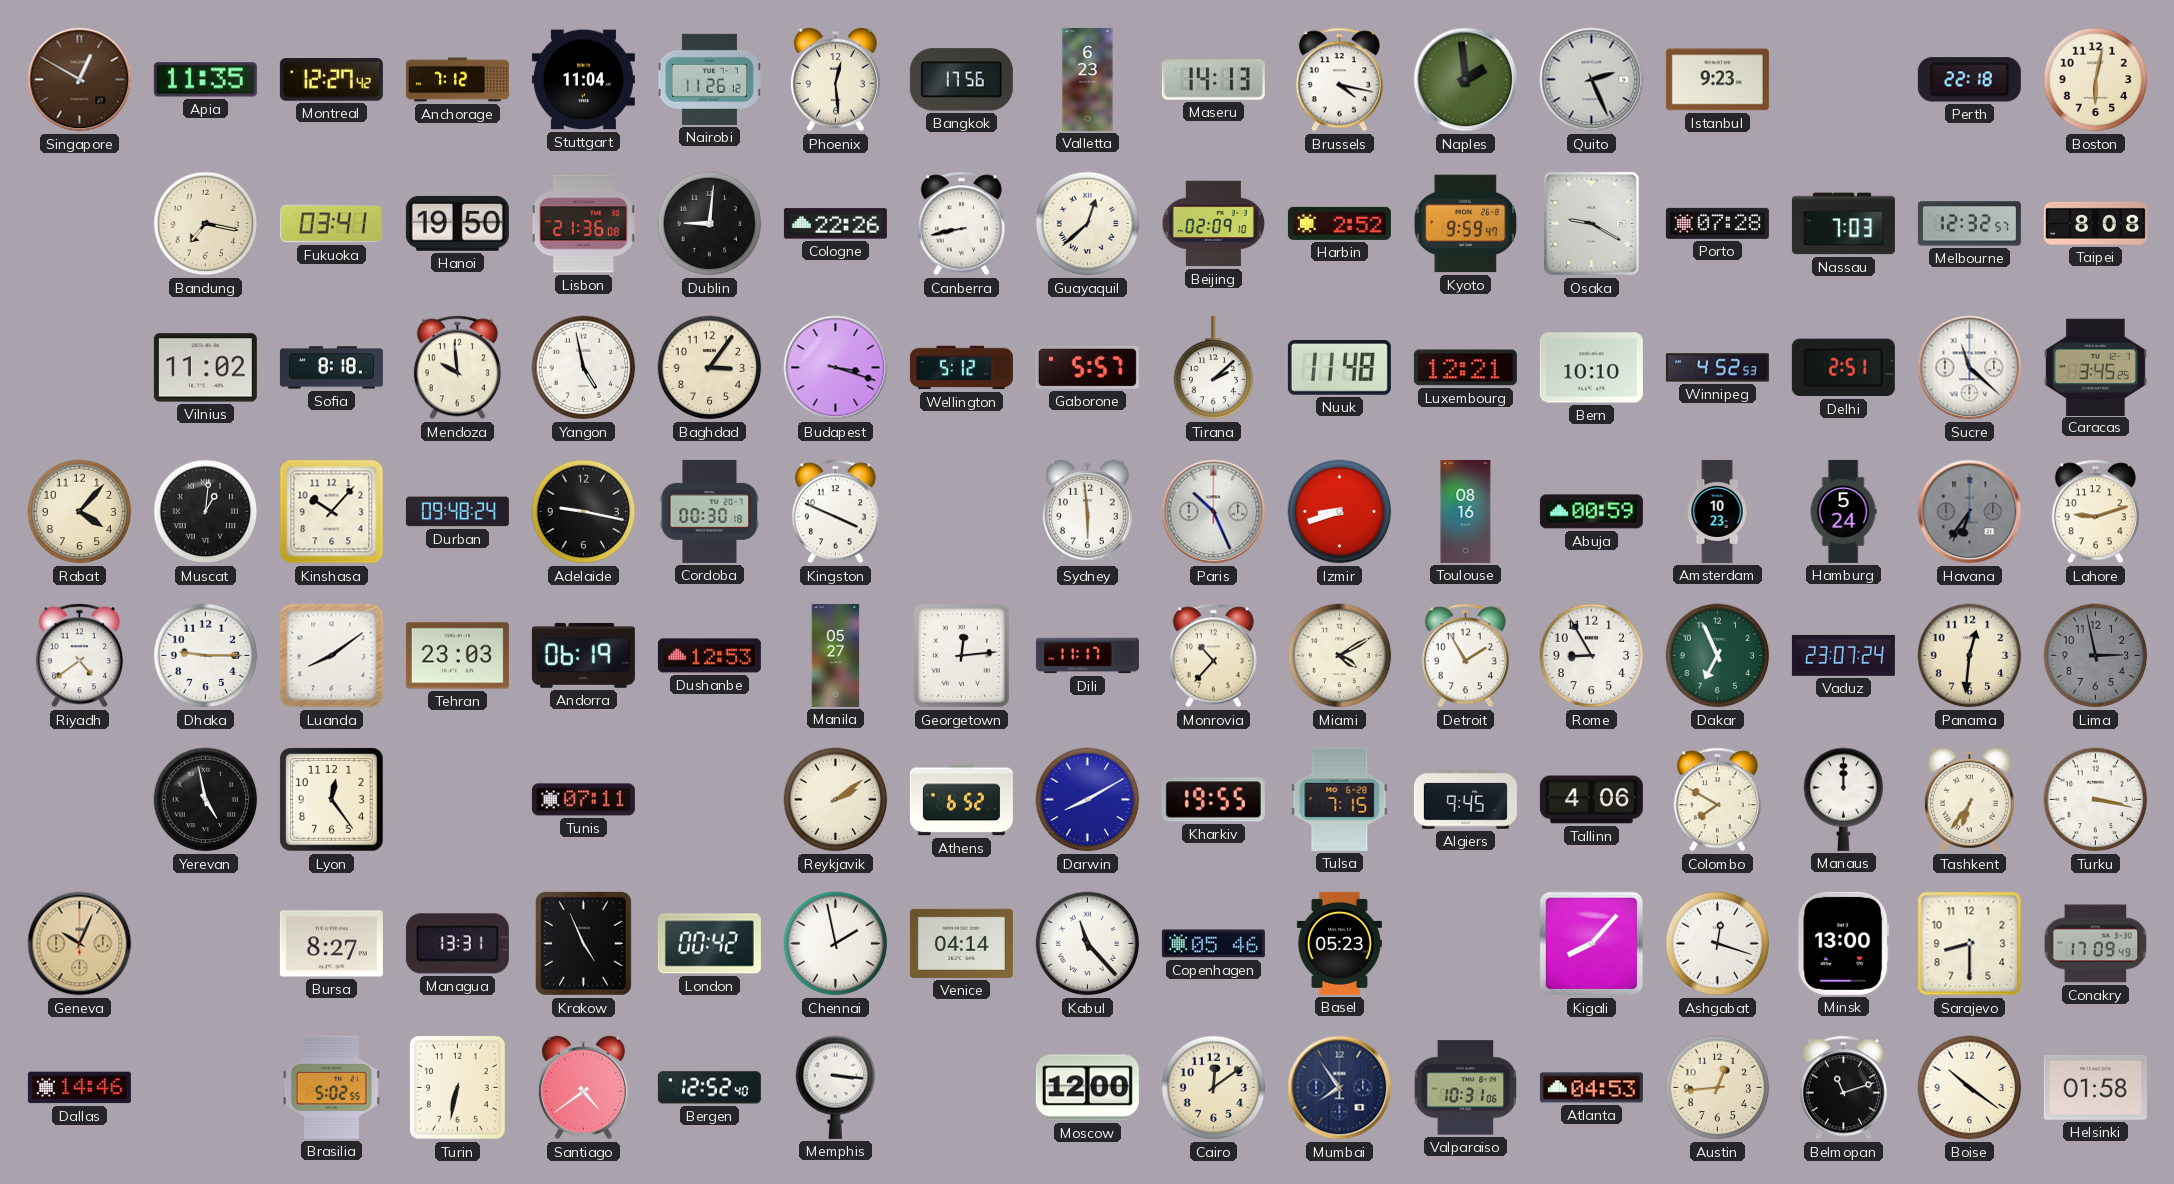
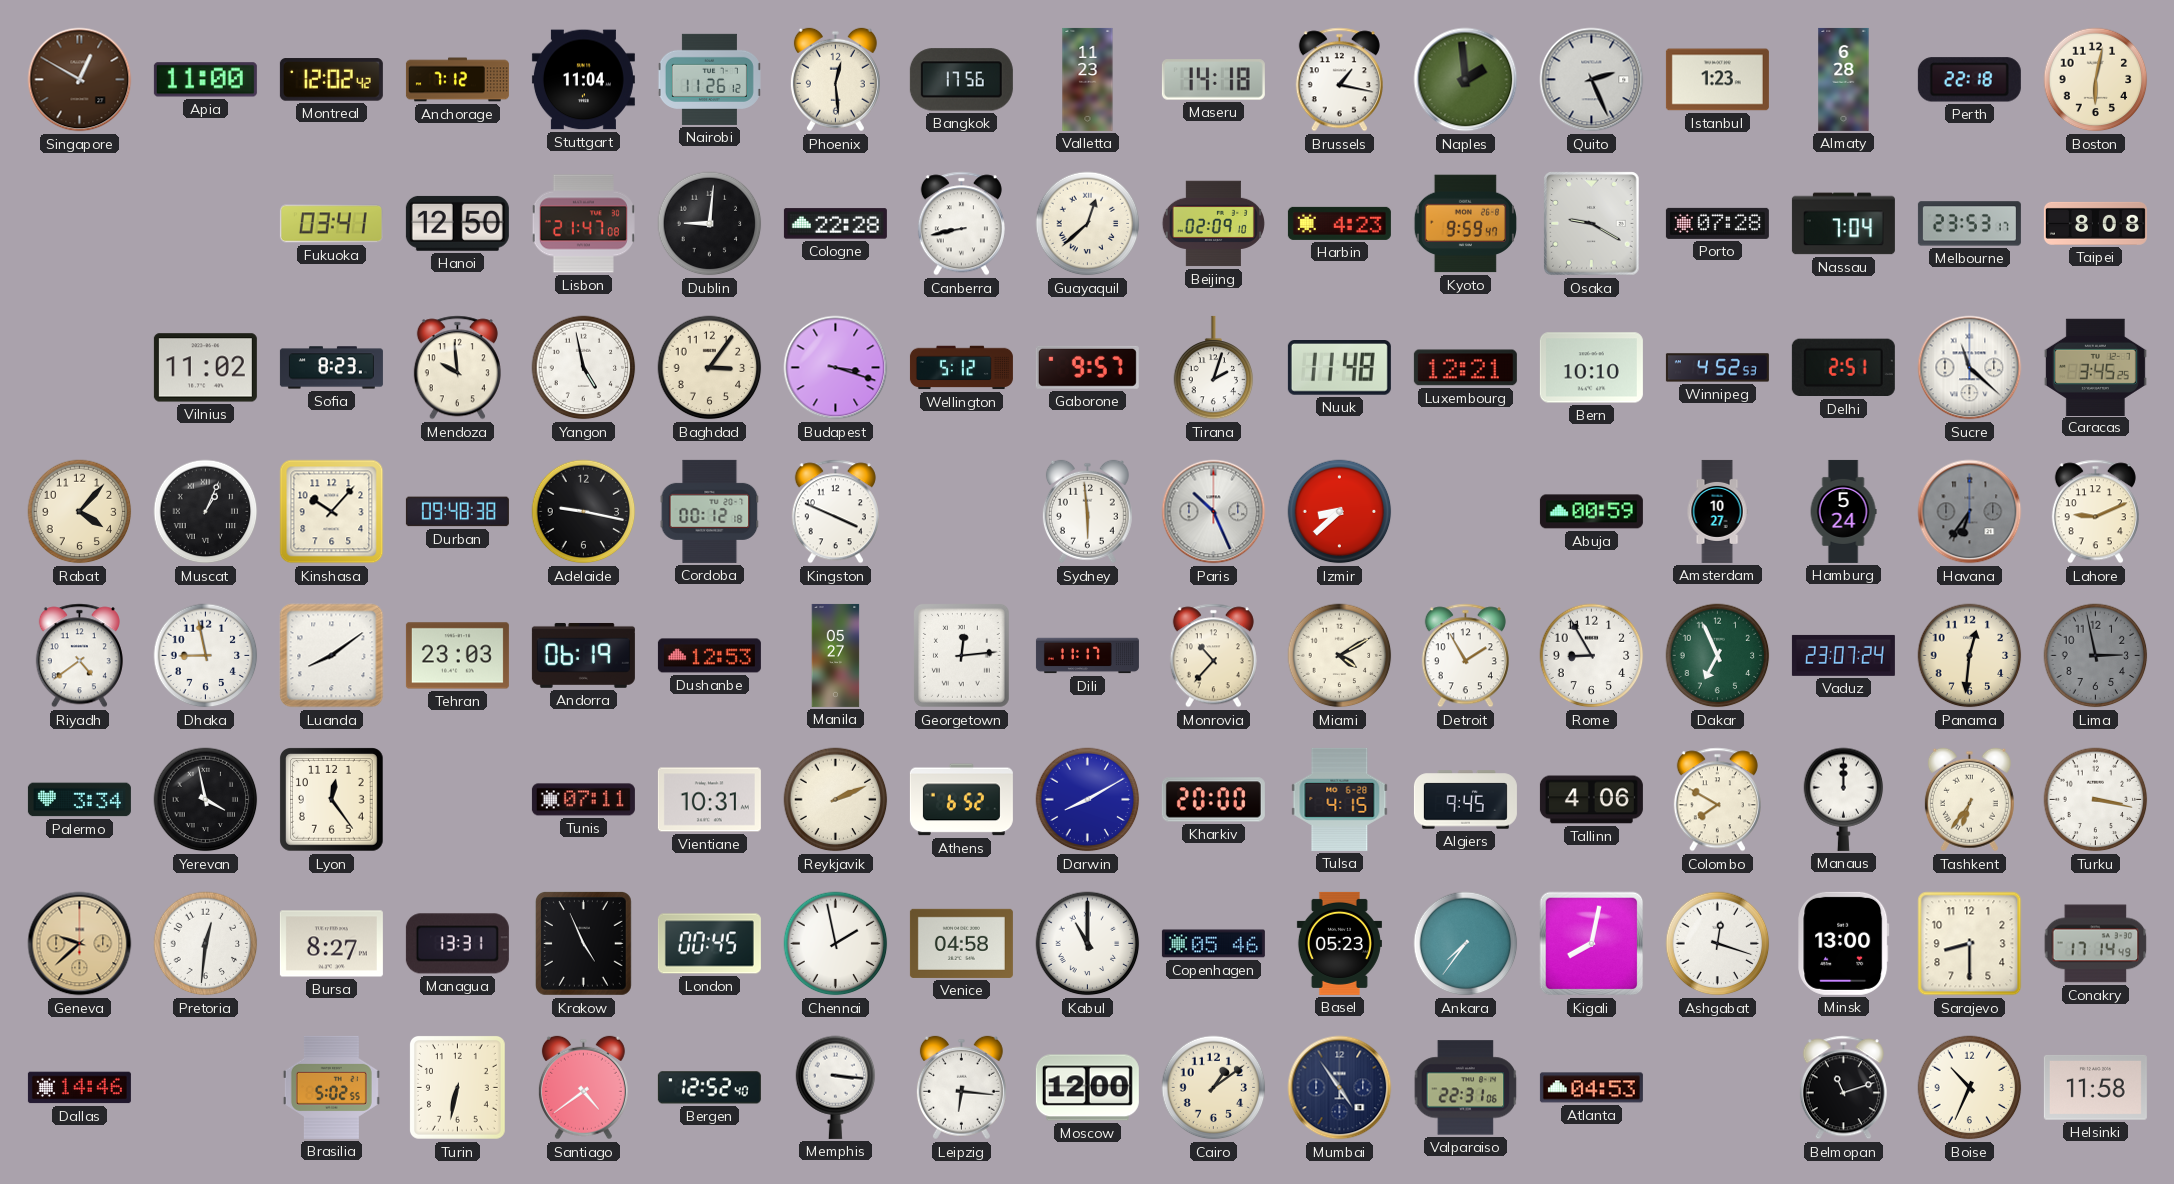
Apia: 11:35 -> 11:00
Montreal: 12:27 -> 12:02
Valletta: 6:23 -> 11:23
Maseru: 14:13 -> 14:18
Brussels: 4:17 -> 1:17
Istanbul: 9:23 -> 1:23
Almaty: none -> 6:28
Bandung: 7:17 -> none
Hanoi: 19:50 -> 12:50
Lisbon: 21:36 -> 21:47
Cologne: 22:26 -> 22:28
Harbin: 2:52 -> 4:23
Nassau: 7:03 -> 7:04
Melbourne: 12:32 -> 23:53
Sofia: 8:18 -> 8:23
Gaborone: 5:57 -> 9:57
Tirana: 2:08 -> 2:03
Muscat: 1:01 -> 1:04
Durban: 09:48:24 -> 09:48:38
Cordoba: 00:30 -> 00:12
Izmir: 8:42 -> 8:38
Toulouse: 08:16 -> none
Amsterdam: 10:23 -> 10:27
Lahore: 9:12 -> 9:11
Dhaka: 9:15 -> 8:58
Palermo: none -> 3:34
Yerevan: 4:58 -> 3:58
Vientiane: none -> 10:31
Reykjavik: 2:09 -> 2:11
Kharkiv: 19:55 -> 20:00
Tulsa: 7:15 -> 4:15
Geneva: 10:04 -> 9:38
Pretoria: none -> 12:31
London: 00:42 -> 00:45
Venice: 04:14 -> 04:58
Kabul: 11:23 -> 11:00
Ankara: none -> 7:36
Kigali: 8:07 -> 8:02
Conakry: 17:09 -> 17:14
Leipzig: none -> 6:16
Cairo: 12:09 -> 1:09
Mumbai: 7:54 -> 4:54
Valparaiso: 10:31 -> 22:31
Austin: 12:44 -> none
Boise: 10:21 -> 10:34
Helsinki: 01:58 -> 11:58
